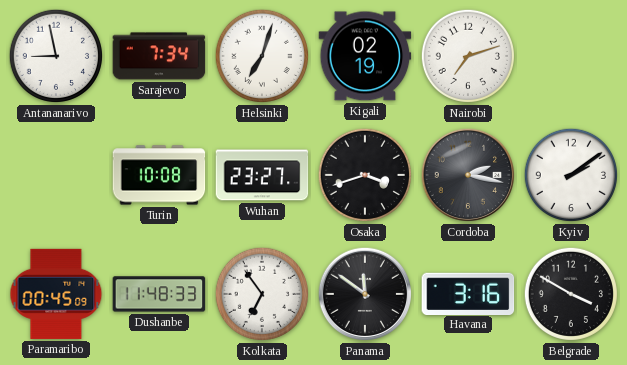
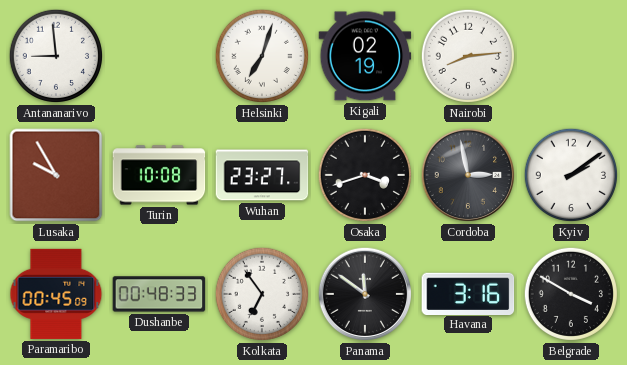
Antananarivo: 8:58 -> 8:59
Sarajevo: 7:34 -> none
Nairobi: 7:12 -> 8:14
Lusaka: none -> 9:55
Cordoba: 2:17 -> 2:58
Dushanbe: 11:48 -> 00:48
